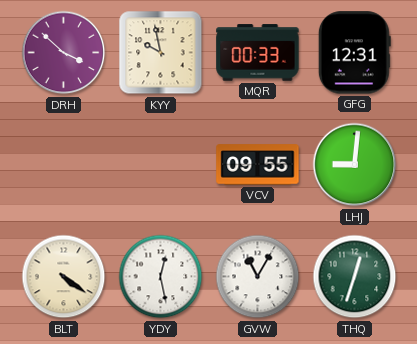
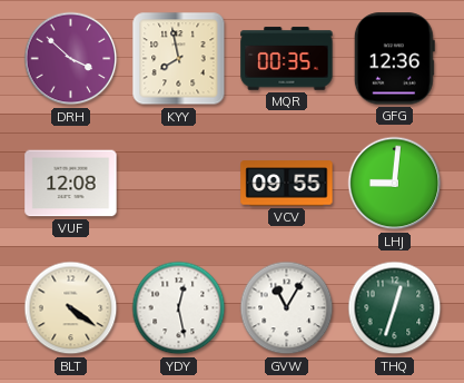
KYY: 9:58 -> 7:58
MQR: 00:33 -> 00:35
GFG: 12:31 -> 12:36
VUF: none -> 12:08
